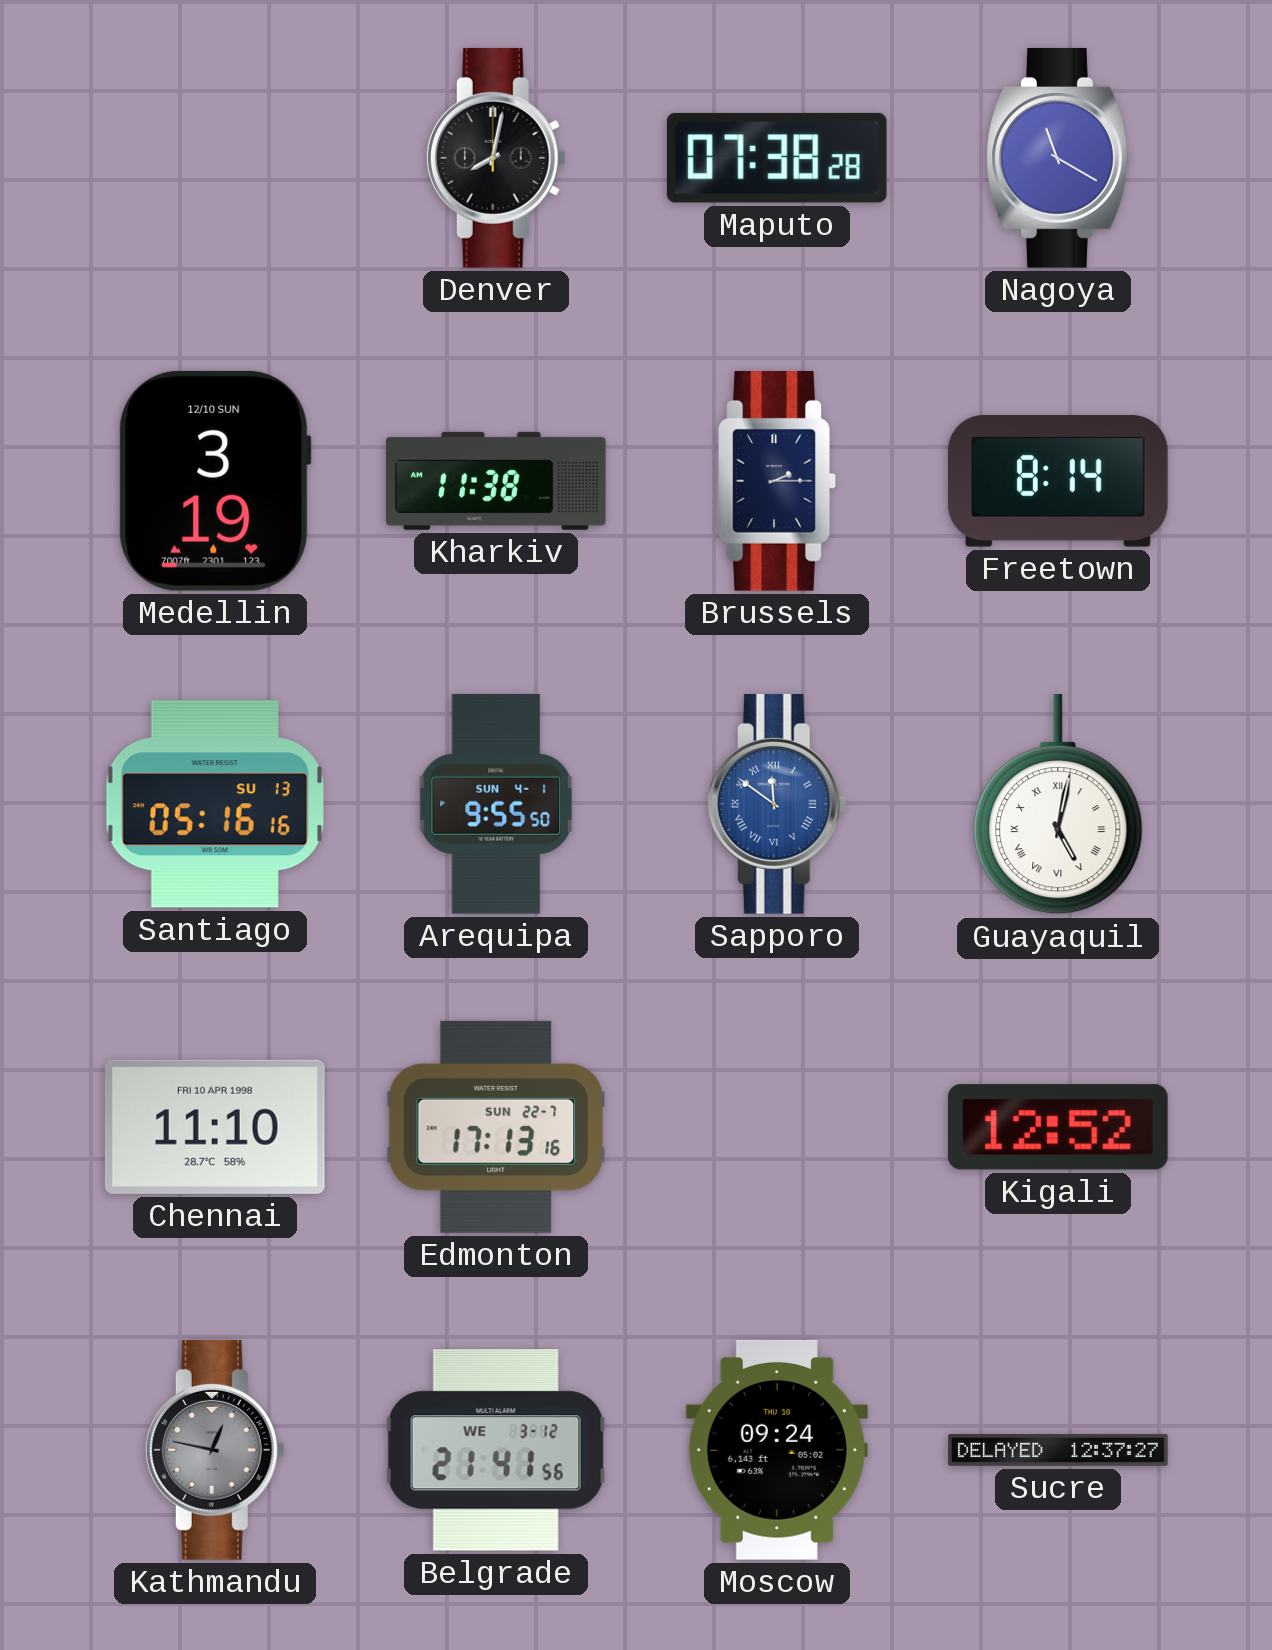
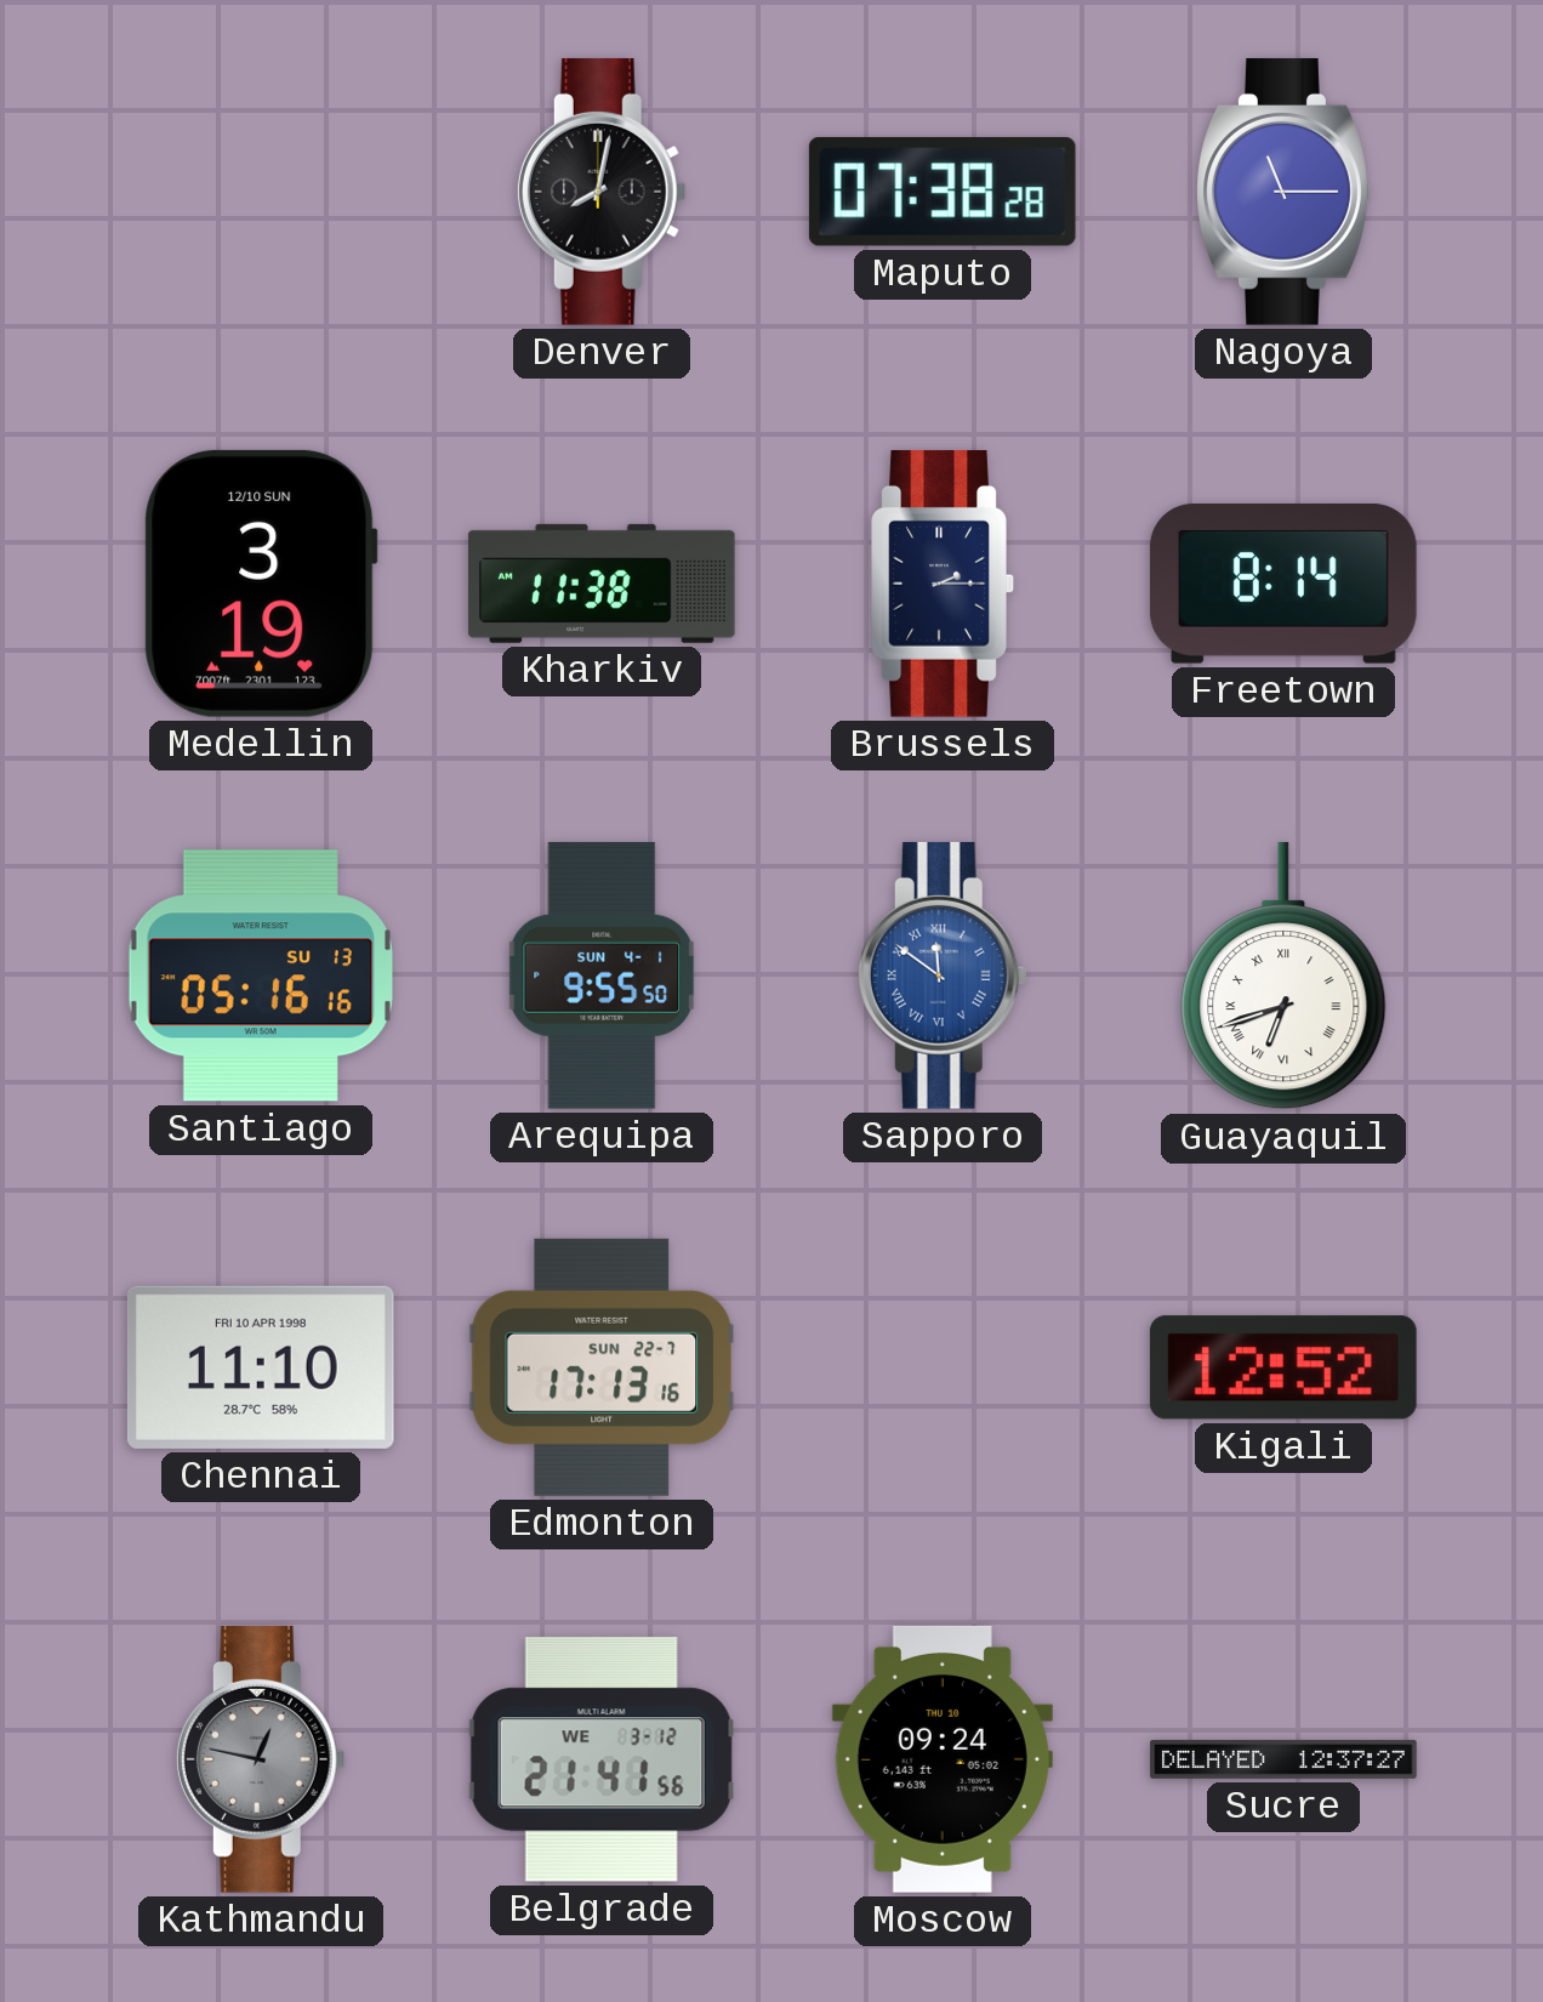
Nagoya: 11:20 -> 11:15
Guayaquil: 5:02 -> 6:42
